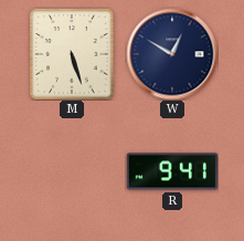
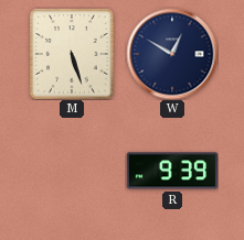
R: 9:41 -> 9:39
